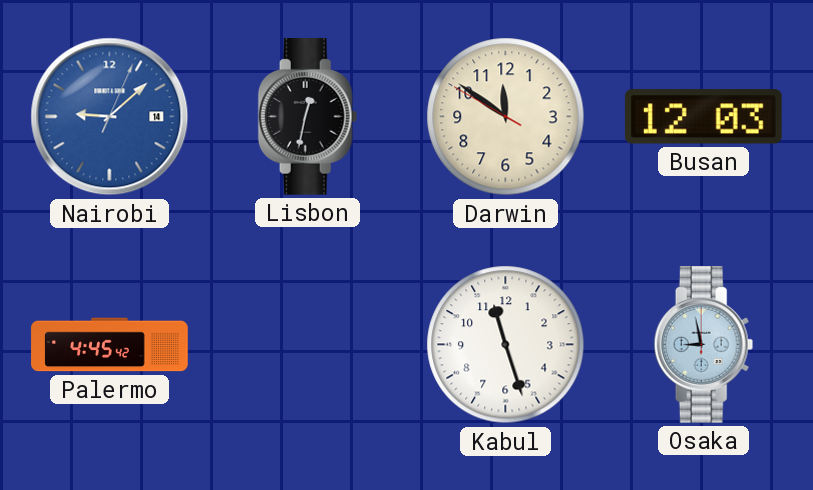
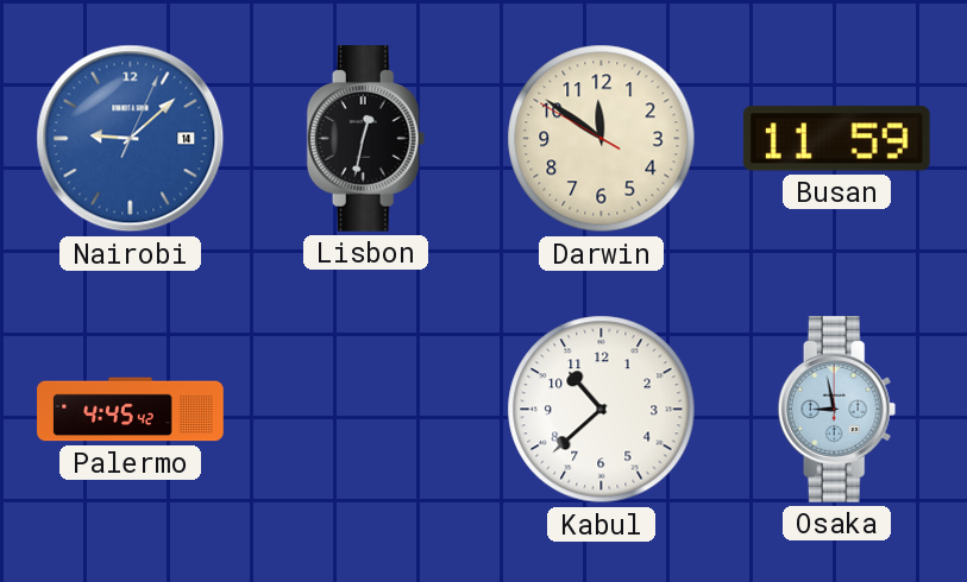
Busan: 12:03 -> 11:59
Kabul: 11:27 -> 10:38
